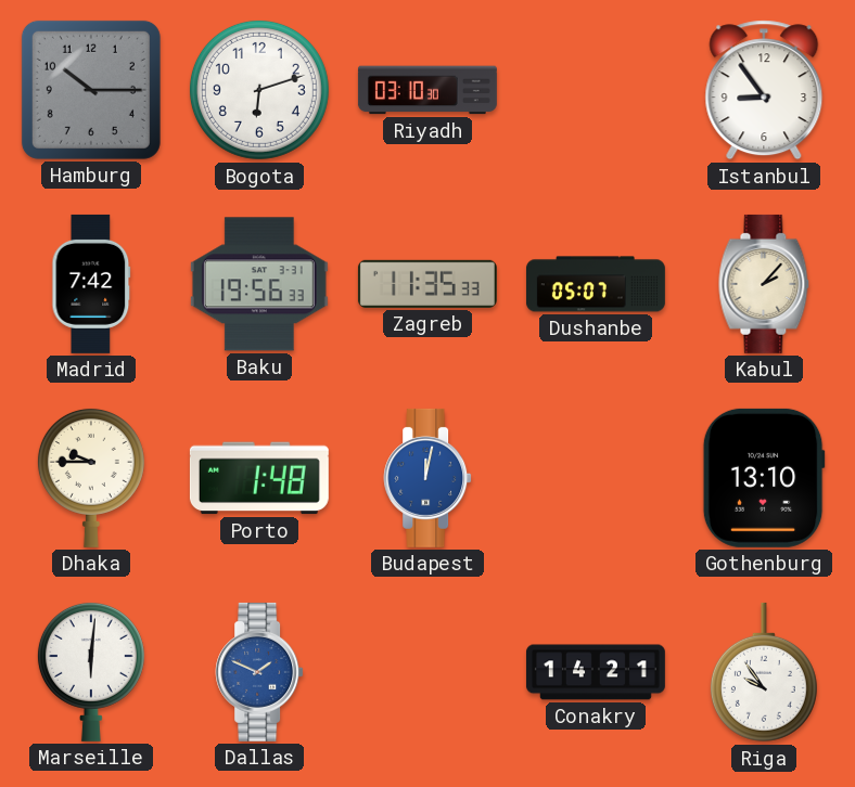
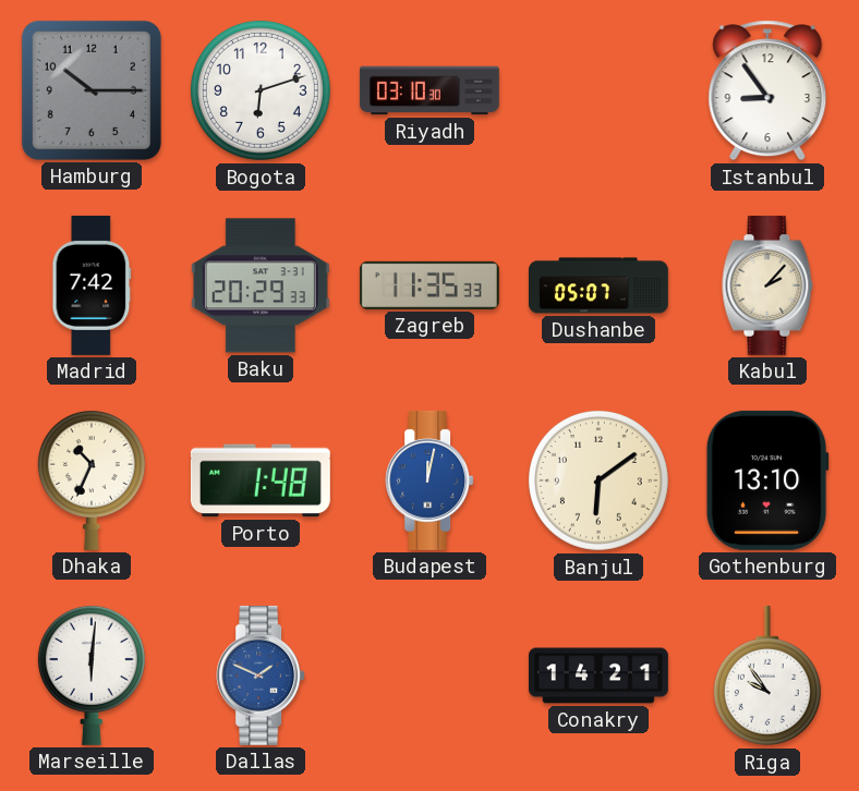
Baku: 19:56 -> 20:29
Dhaka: 9:45 -> 10:34
Banjul: none -> 6:09
